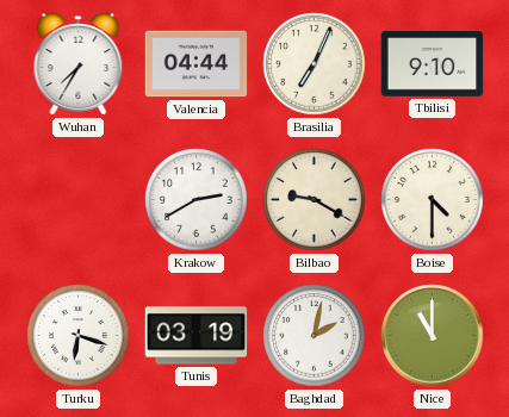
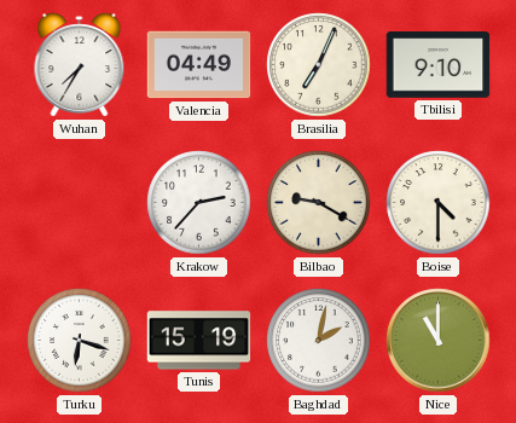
Valencia: 04:44 -> 04:49
Krakow: 2:40 -> 2:37
Tunis: 03:19 -> 15:19
